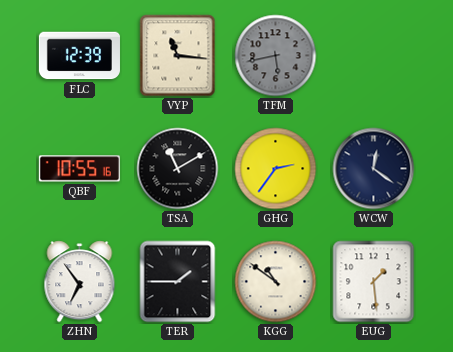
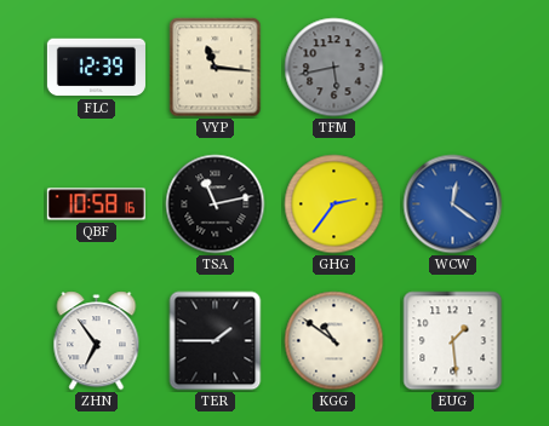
QBF: 10:55 -> 10:58
TSA: 11:10 -> 11:13
WCW dial: navy -> blue
